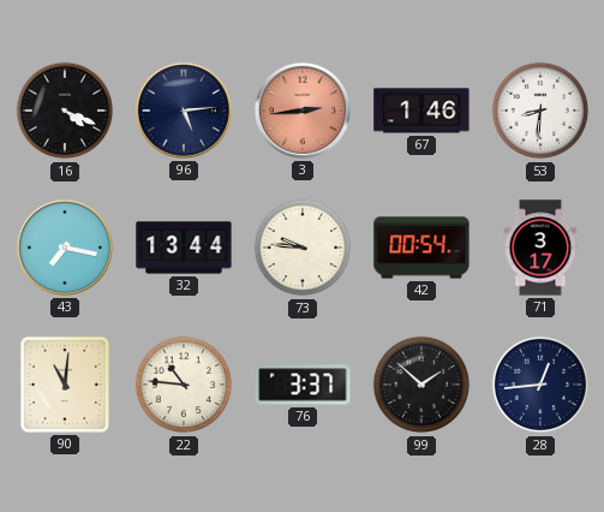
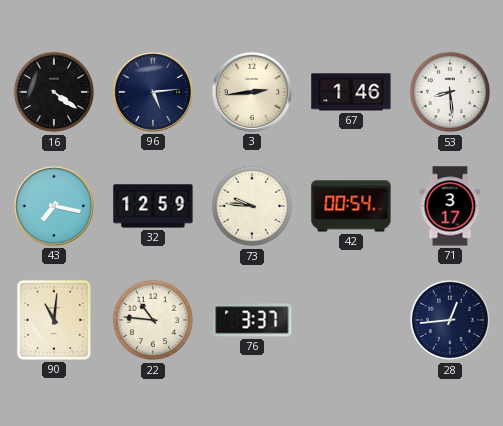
16: 4:19 -> 4:21
3 dial: salmon -> cream
53: 8:31 -> 8:29
32: 13:44 -> 12:59
99: 1:52 -> none
